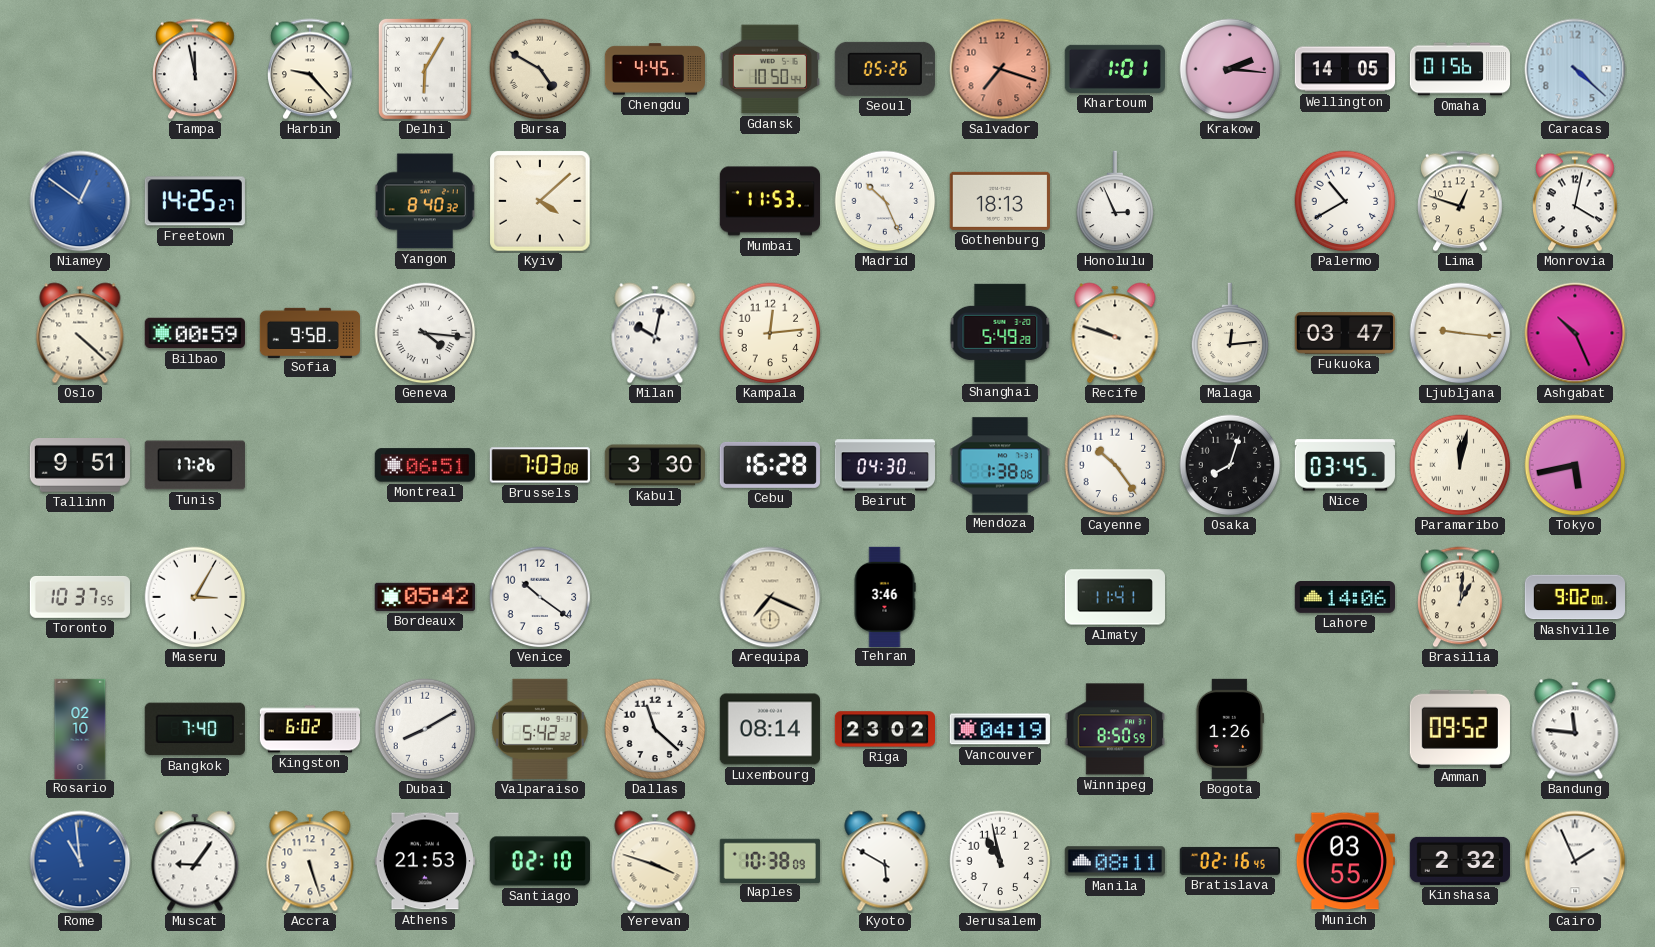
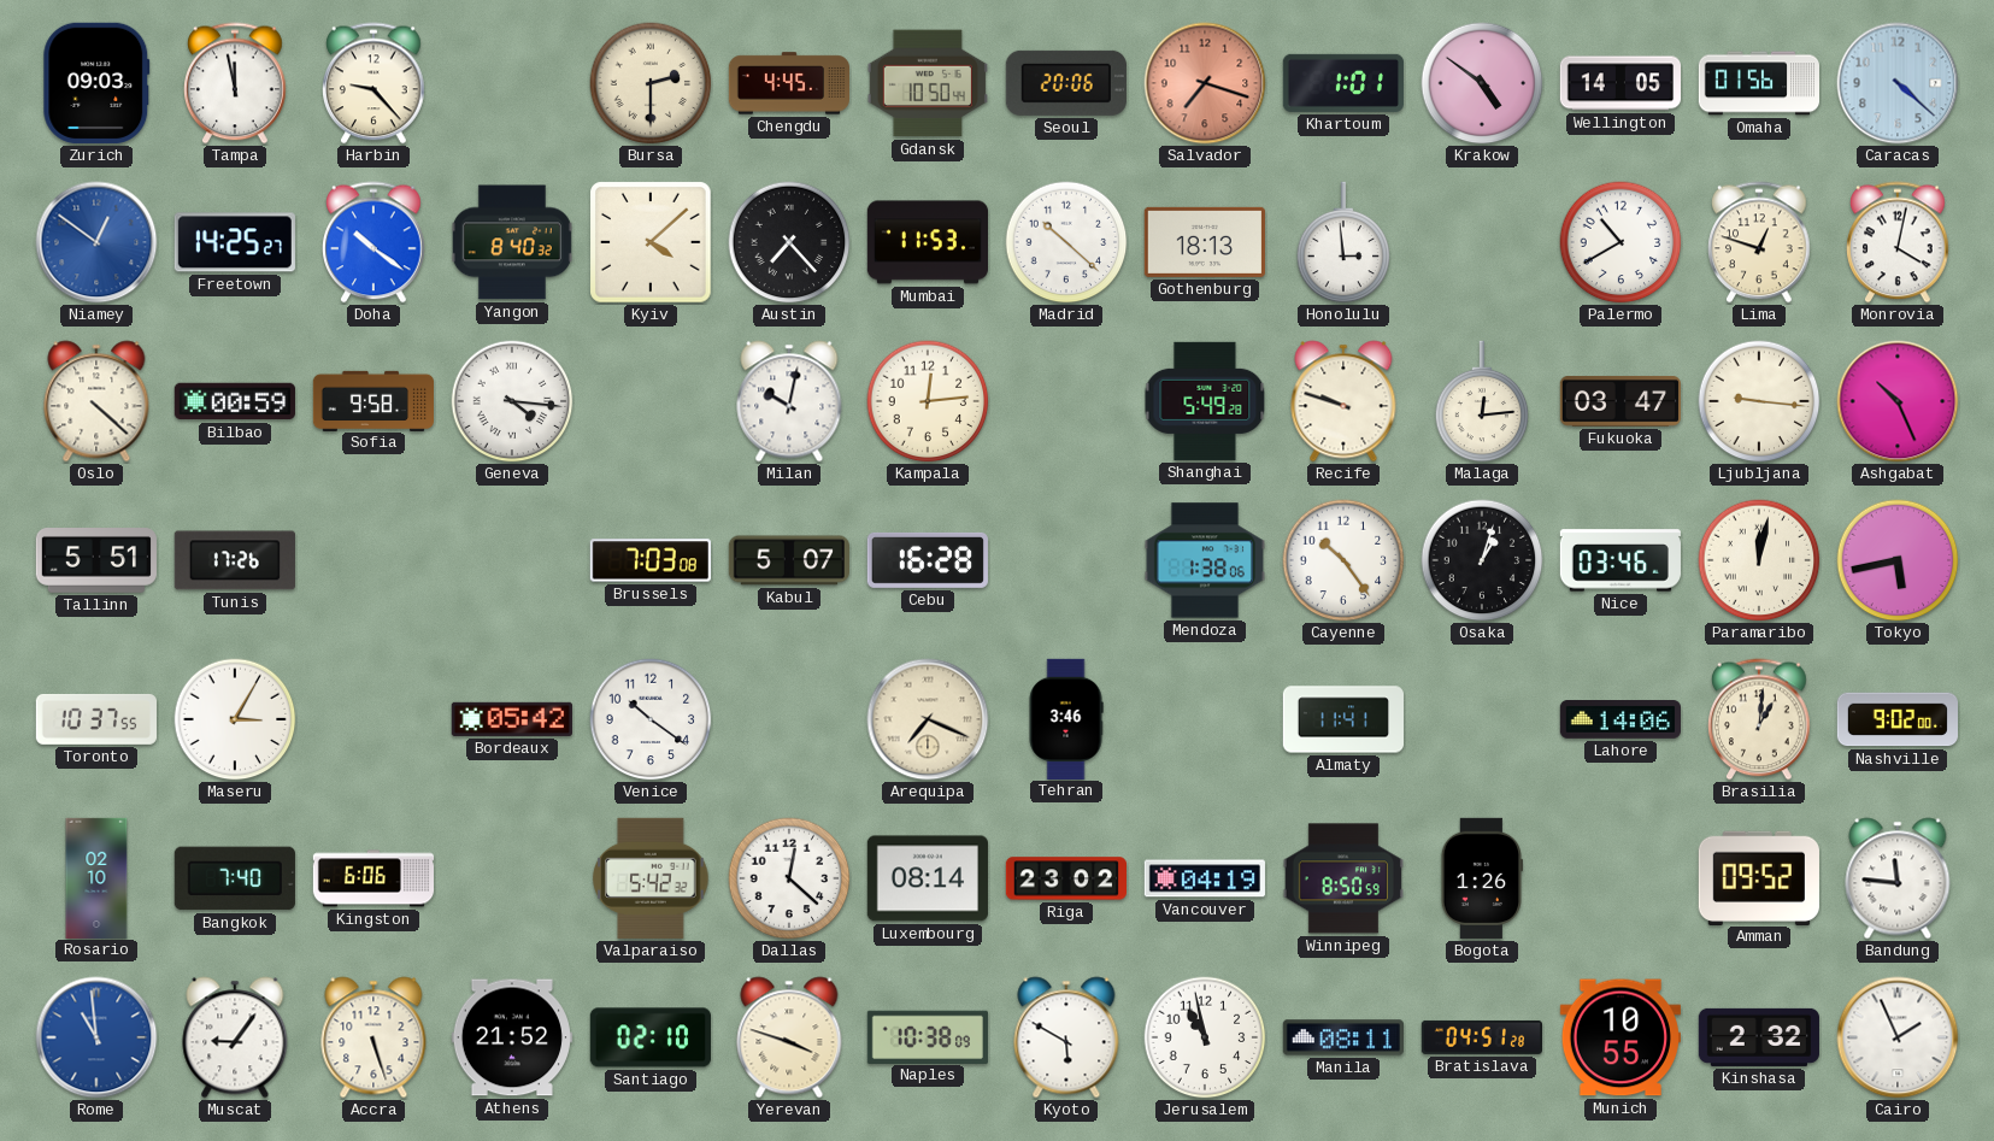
Zurich: none -> 09:03
Delhi: 6:05 -> none
Bursa: 4:50 -> 2:30
Seoul: 05:26 -> 20:06
Krakow: 2:16 -> 4:51
Doha: none -> 10:21
Austin: none -> 7:23
Madrid: 10:26 -> 10:22
Honolulu: 2:56 -> 2:59
Tallinn: 9:51 -> 5:51
Montreal: 06:51 -> none
Kabul: 3:30 -> 5:07
Beirut: 04:30 -> none
Osaka: 8:03 -> 1:03
Nice: 03:45 -> 03:46
Kingston: 6:02 -> 6:06
Dubai: 8:10 -> none
Dallas: 11:22 -> 12:22
Athens: 21:53 -> 21:52
Bratislava: 02:16 -> 04:51
Munich: 03:55 -> 10:55
